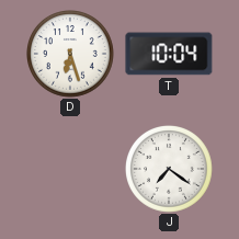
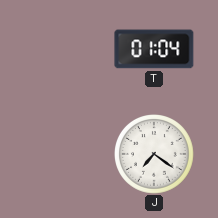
D: 6:27 -> none
T: 10:04 -> 01:04
